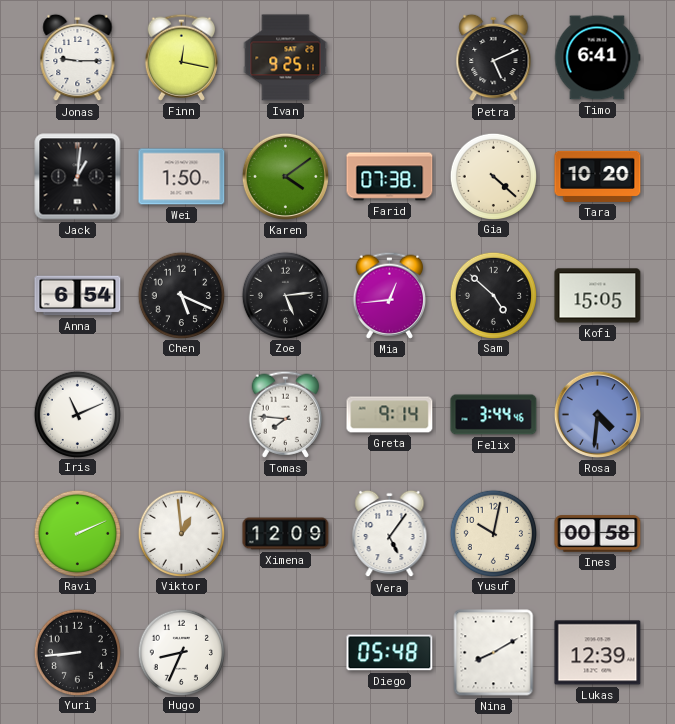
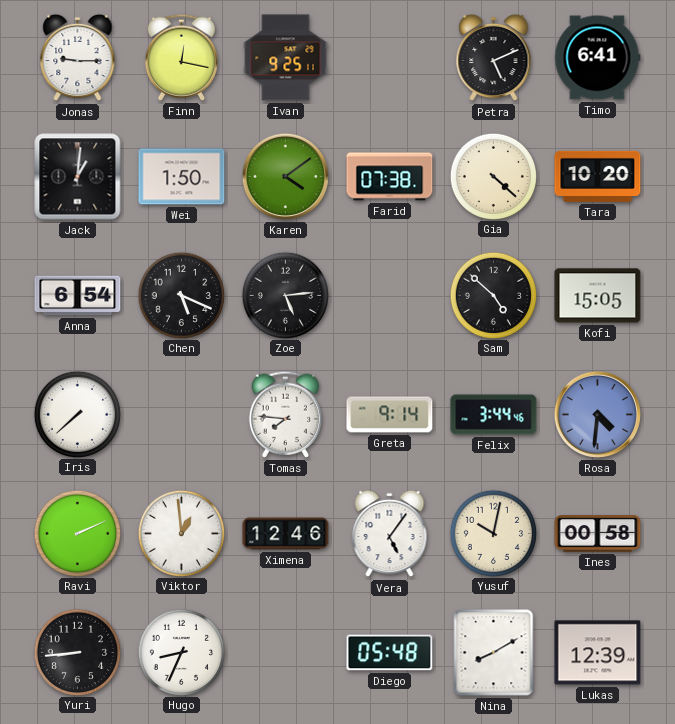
Mia: 12:44 -> none
Iris: 11:11 -> 7:38
Ximena: 12:09 -> 12:46
